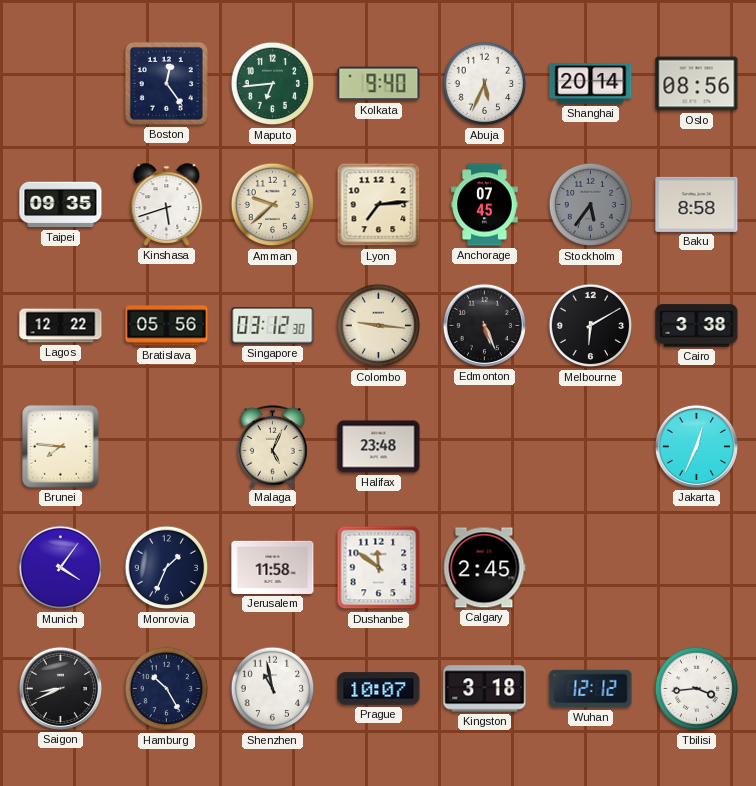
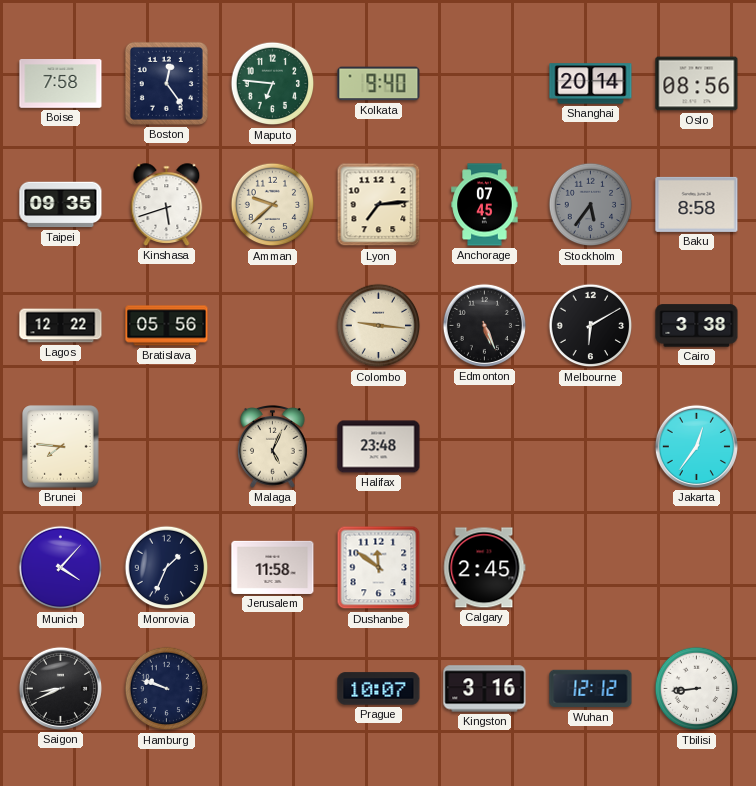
Boise: none -> 7:58
Maputo: 6:44 -> 6:46
Abuja: 5:34 -> none
Singapore: 03:12 -> none
Jakarta: 12:34 -> 12:36
Munich: 4:06 -> 4:07
Hamburg: 10:25 -> 9:48
Shenzhen: 10:58 -> none
Kingston: 3:18 -> 3:16
Tbilisi: 3:44 -> 8:44
